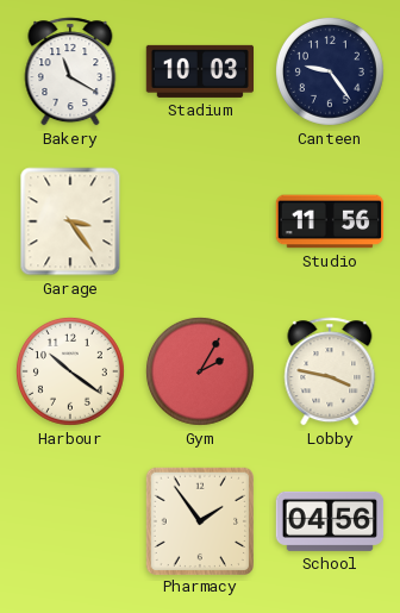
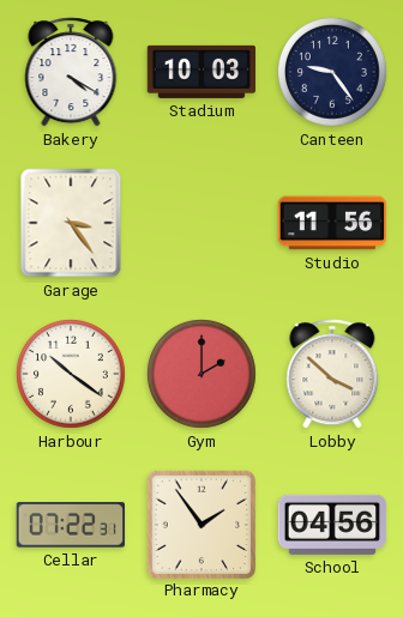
Bakery: 11:20 -> 4:20
Gym: 2:05 -> 2:00
Lobby: 3:47 -> 3:52
Cellar: none -> 07:22
